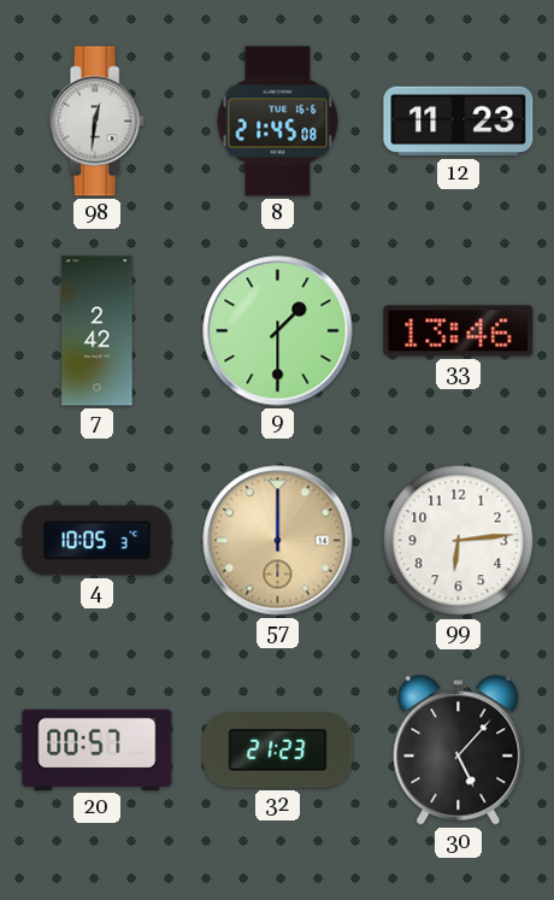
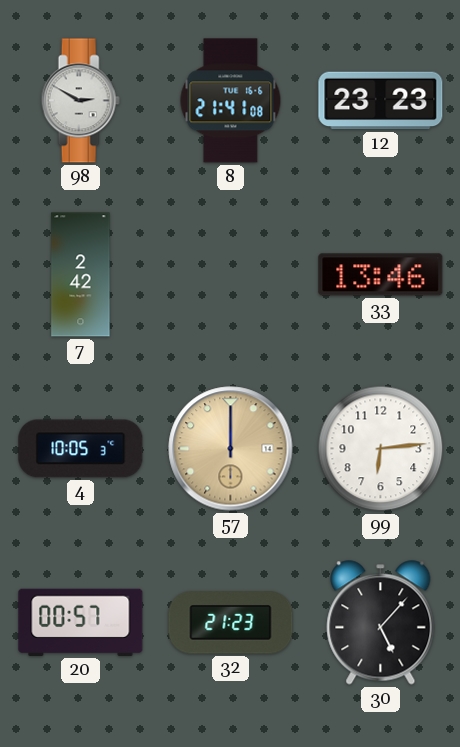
98: 12:31 -> 2:50
8: 21:45 -> 21:41
12: 11:23 -> 23:23
9: 1:30 -> none
